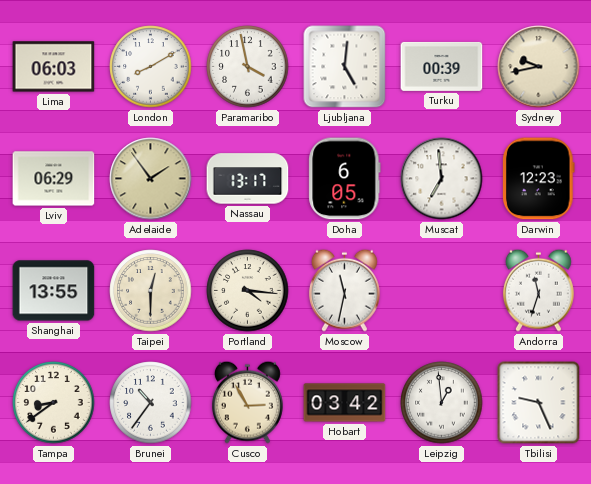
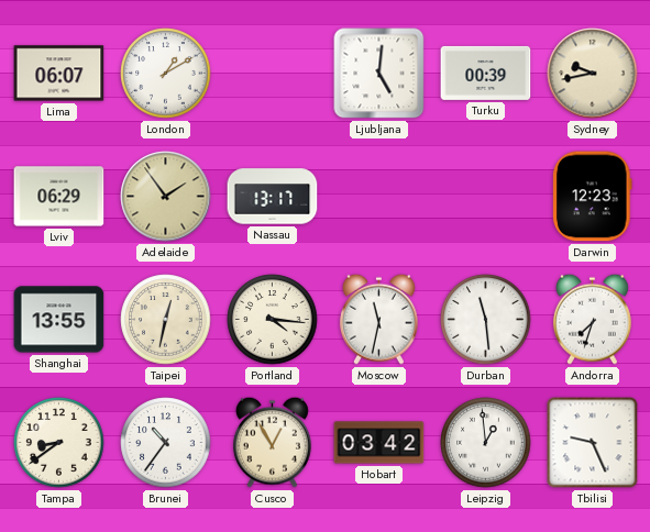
Lima: 06:03 -> 06:07
London: 8:10 -> 1:10
Paramaribo: 3:58 -> none
Doha: 6:05 -> none
Muscat: 6:59 -> none
Taipei: 12:30 -> 12:32
Durban: none -> 11:29
Andorra: 11:33 -> 7:33
Cusco: 2:55 -> 12:55
